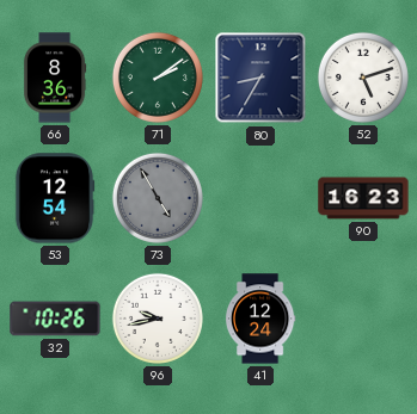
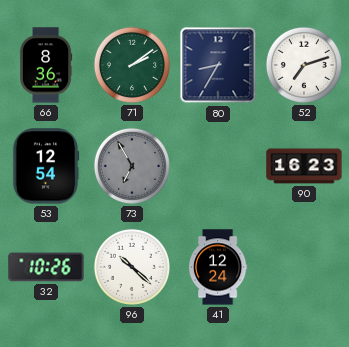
52: 5:12 -> 7:12
73: 4:55 -> 6:55
96: 9:43 -> 10:22
